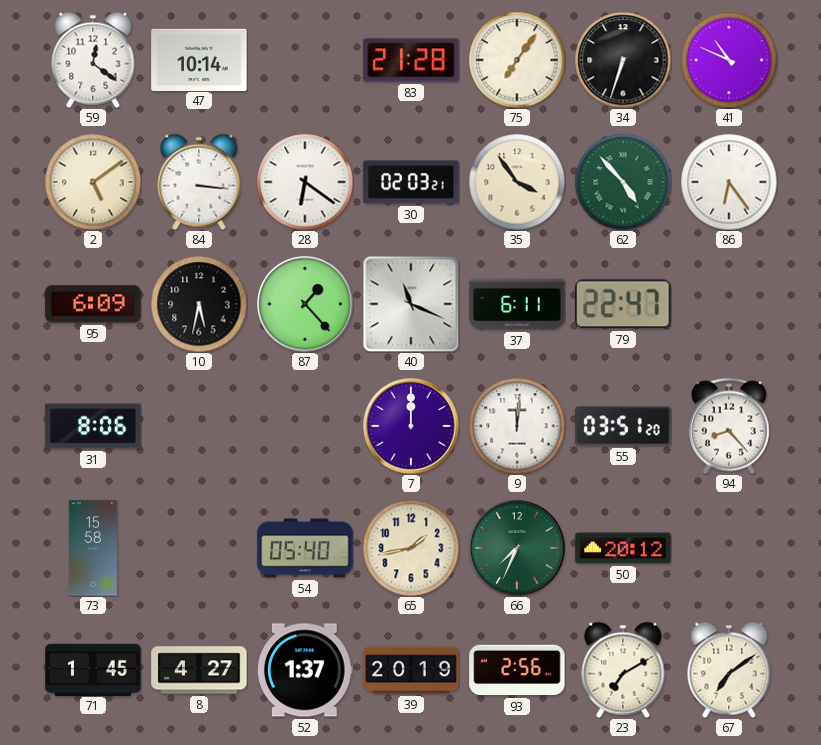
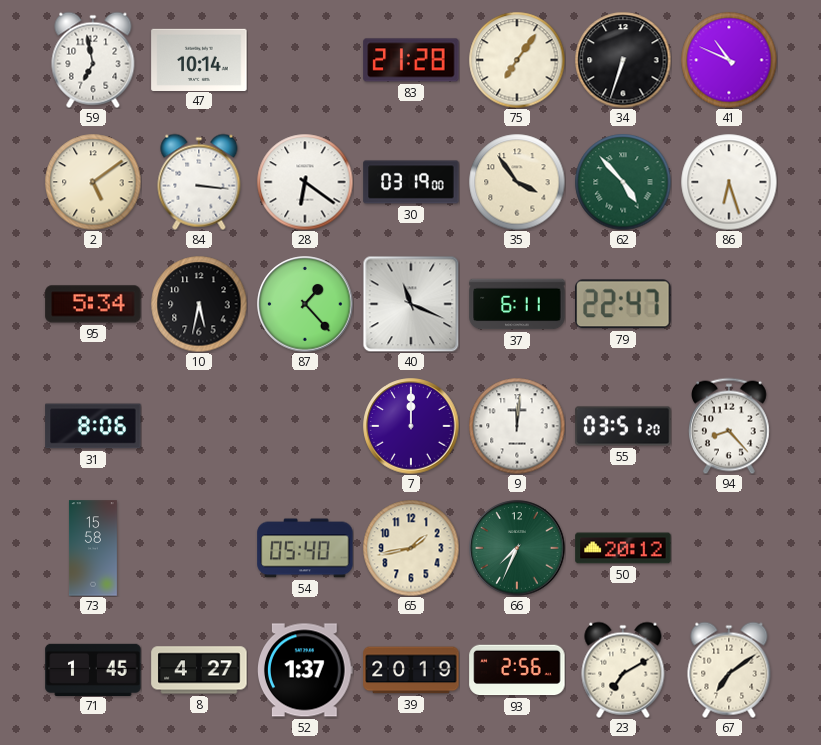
59: 12:21 -> 6:58
30: 02:03 -> 03:19
86: 6:24 -> 6:27
95: 6:09 -> 5:34
